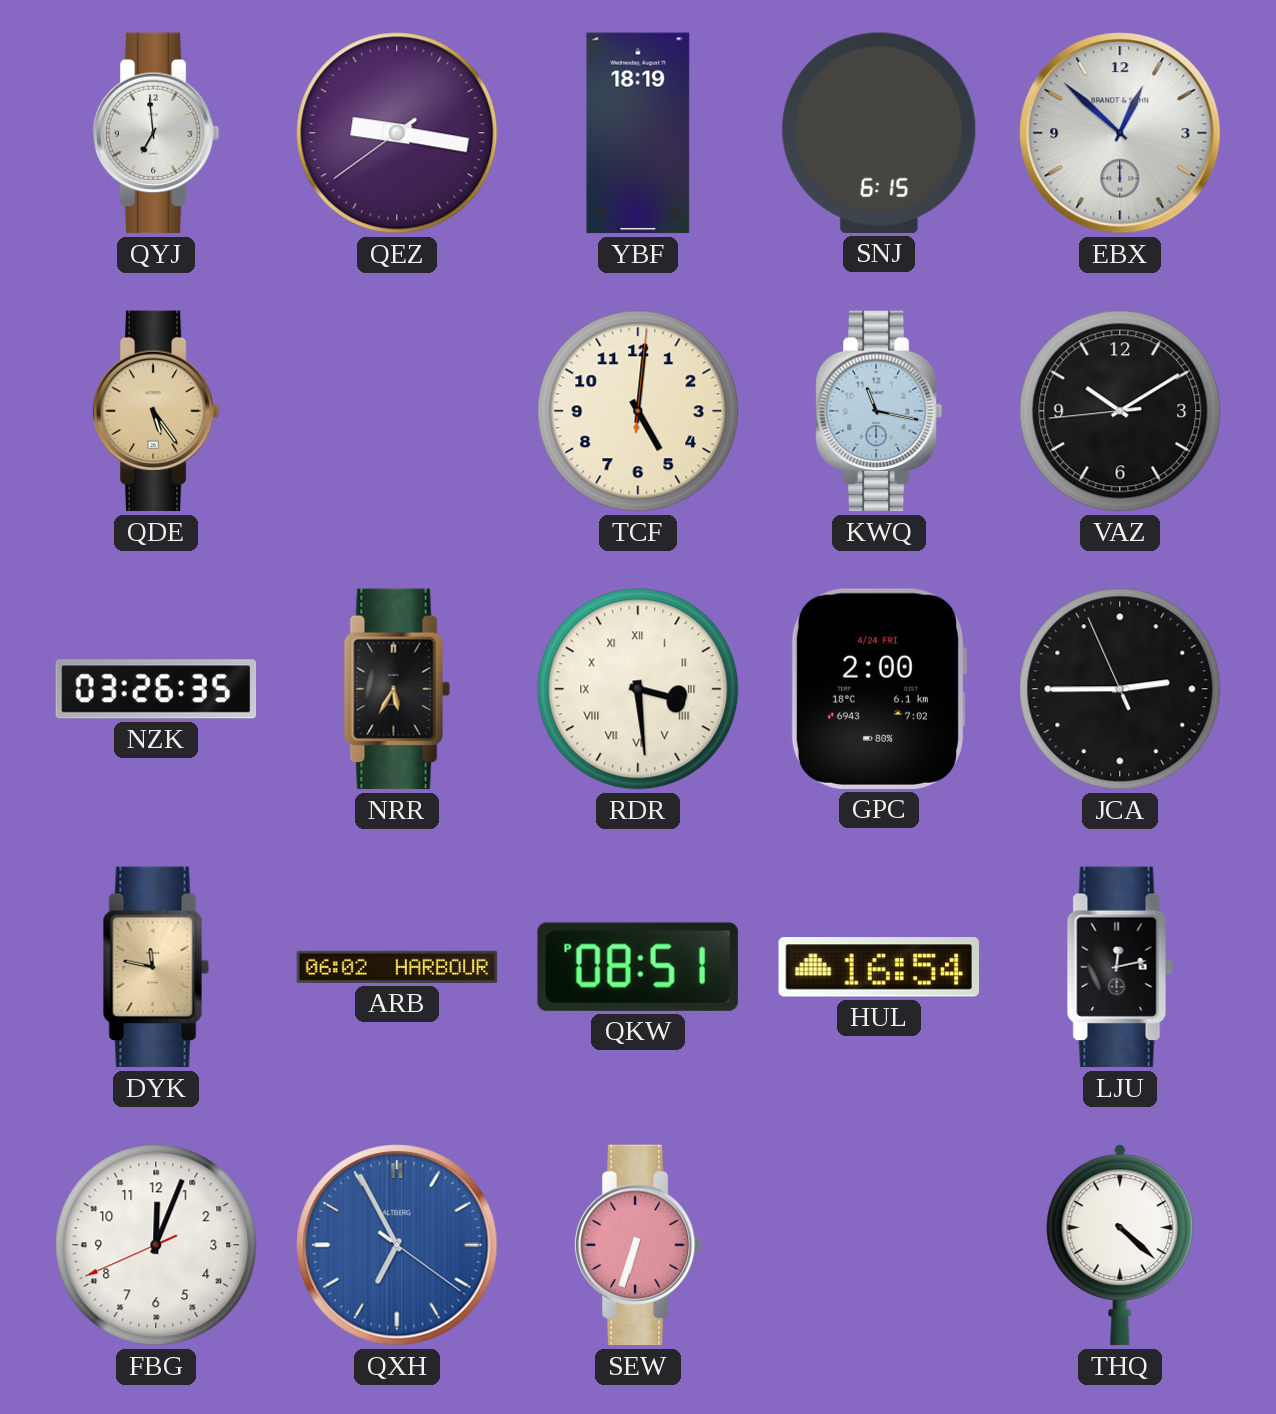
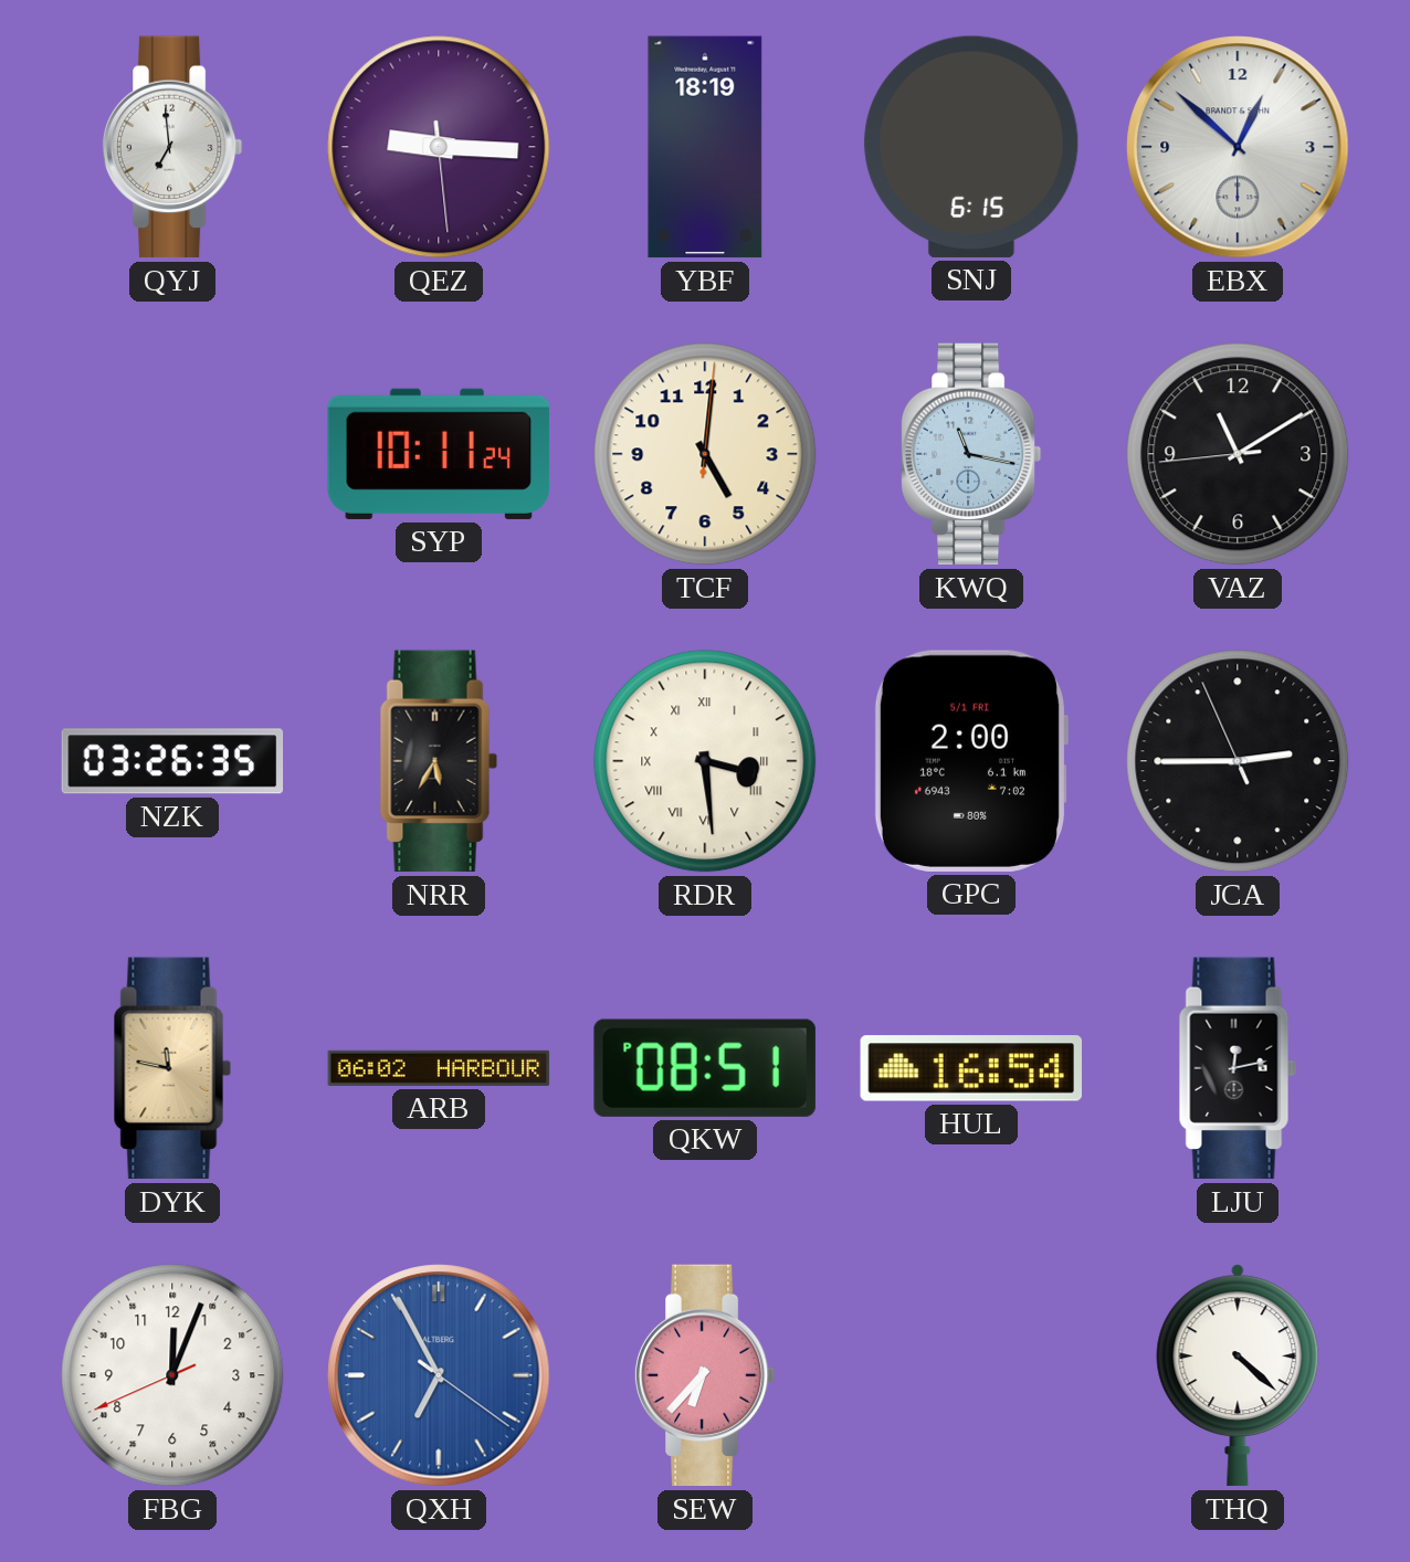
QEZ: 9:16 -> 9:15
QDE: 5:24 -> none
SYP: none -> 10:11
VAZ: 10:09 -> 11:09
GPC date: 4/24 FRI -> 5/1 FRI
SEW: 6:33 -> 6:37
